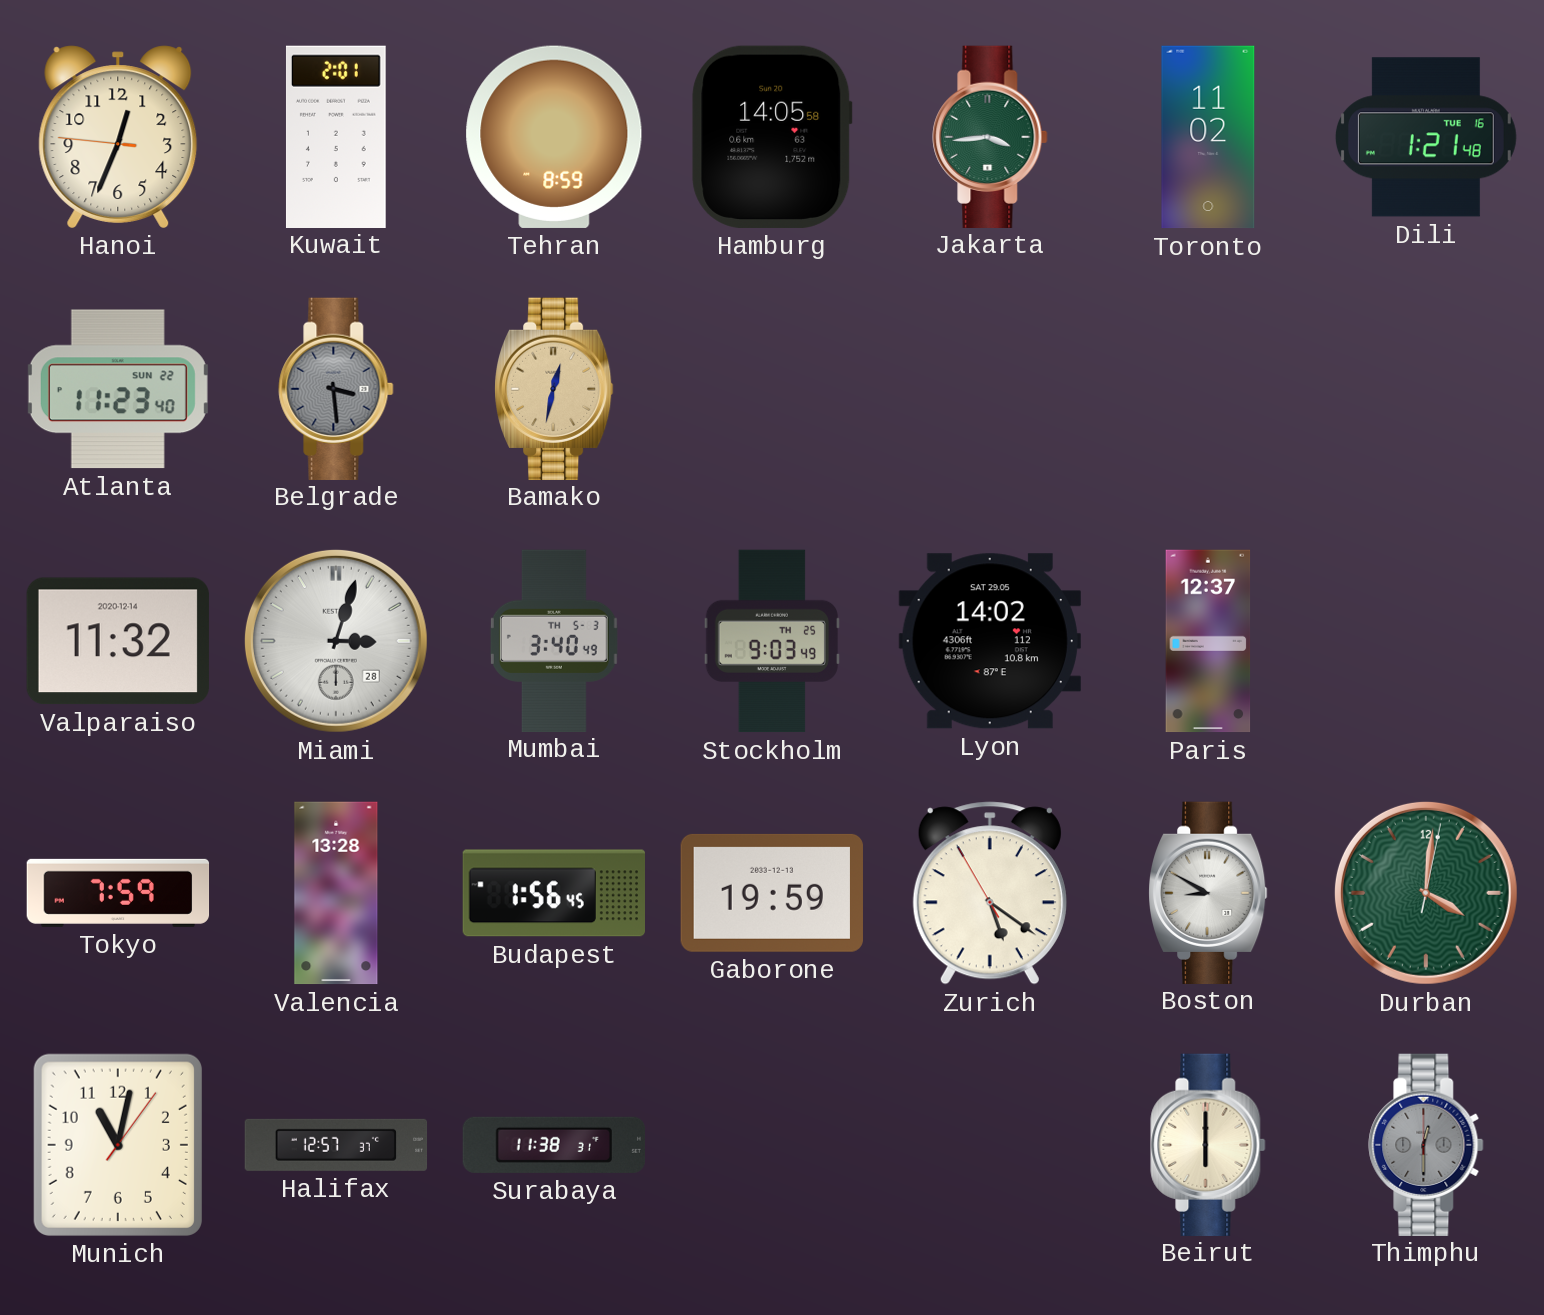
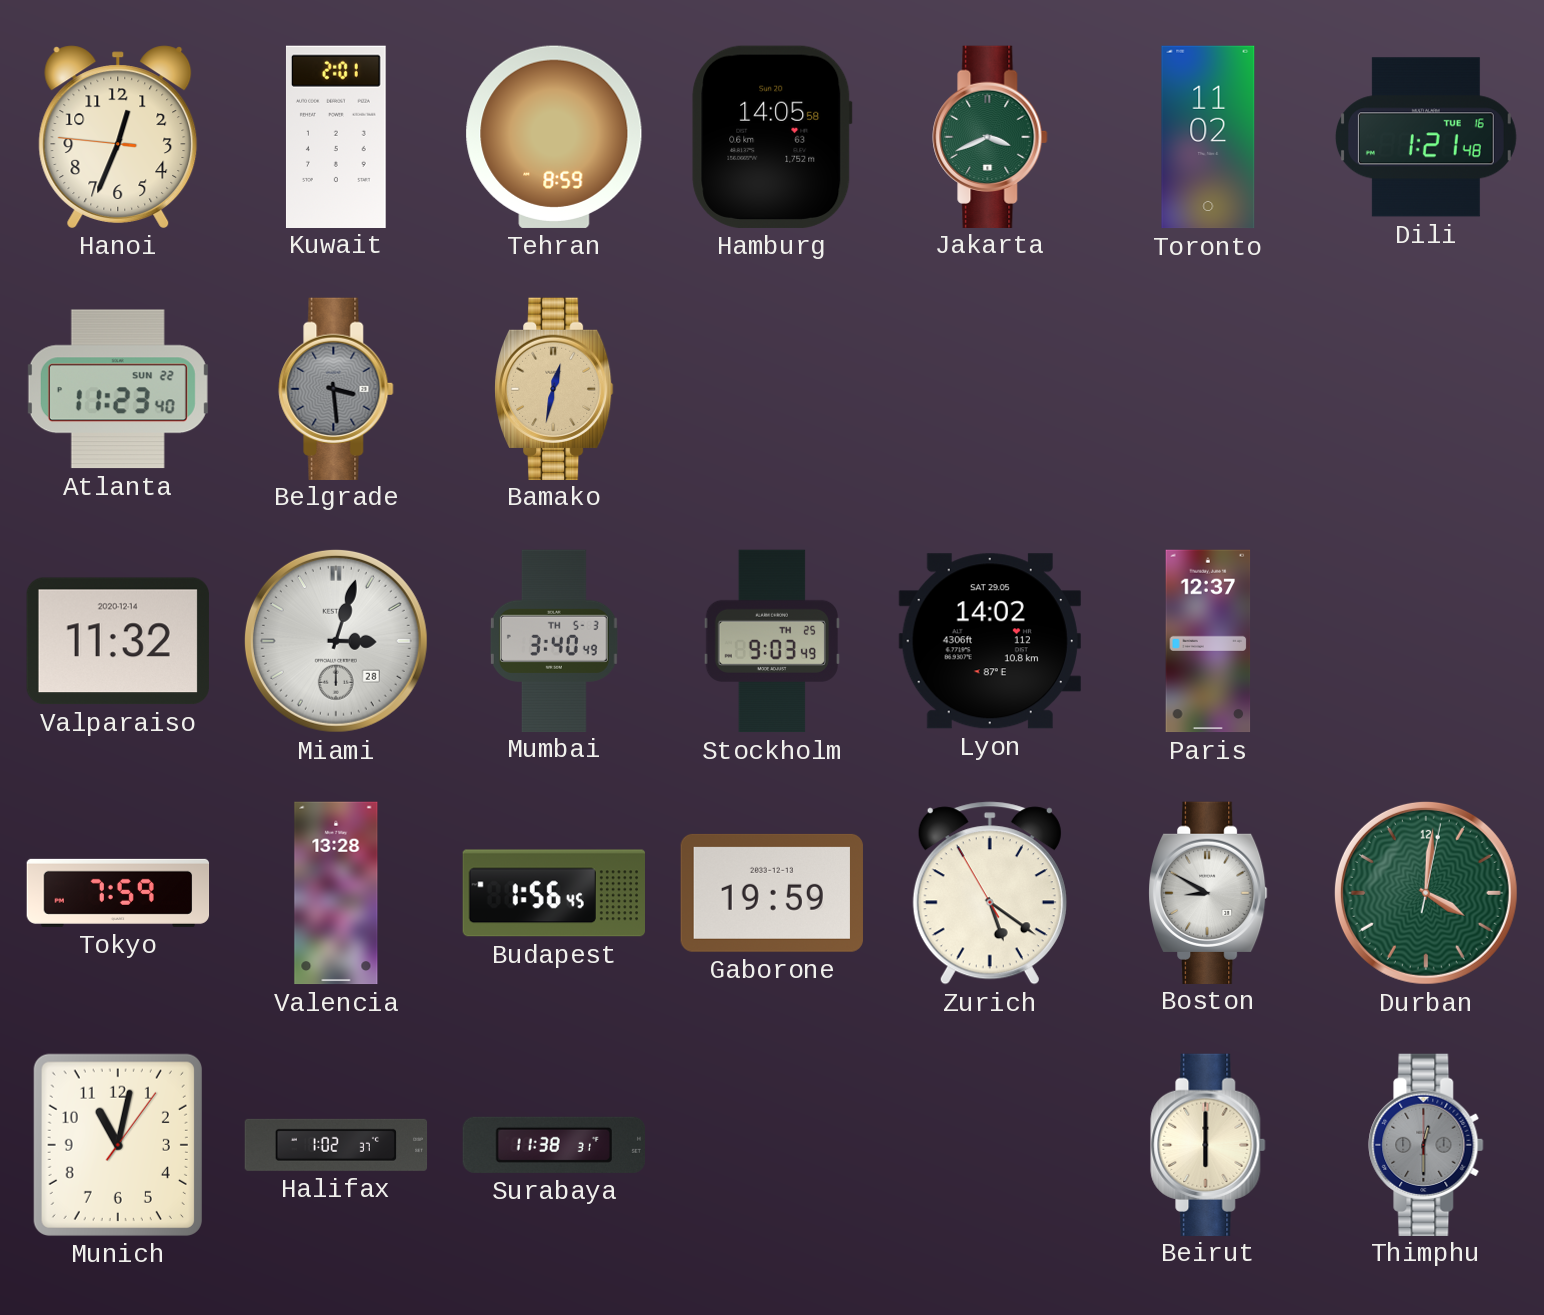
Jakarta: 3:44 -> 3:41
Halifax: 12:57 -> 1:02
